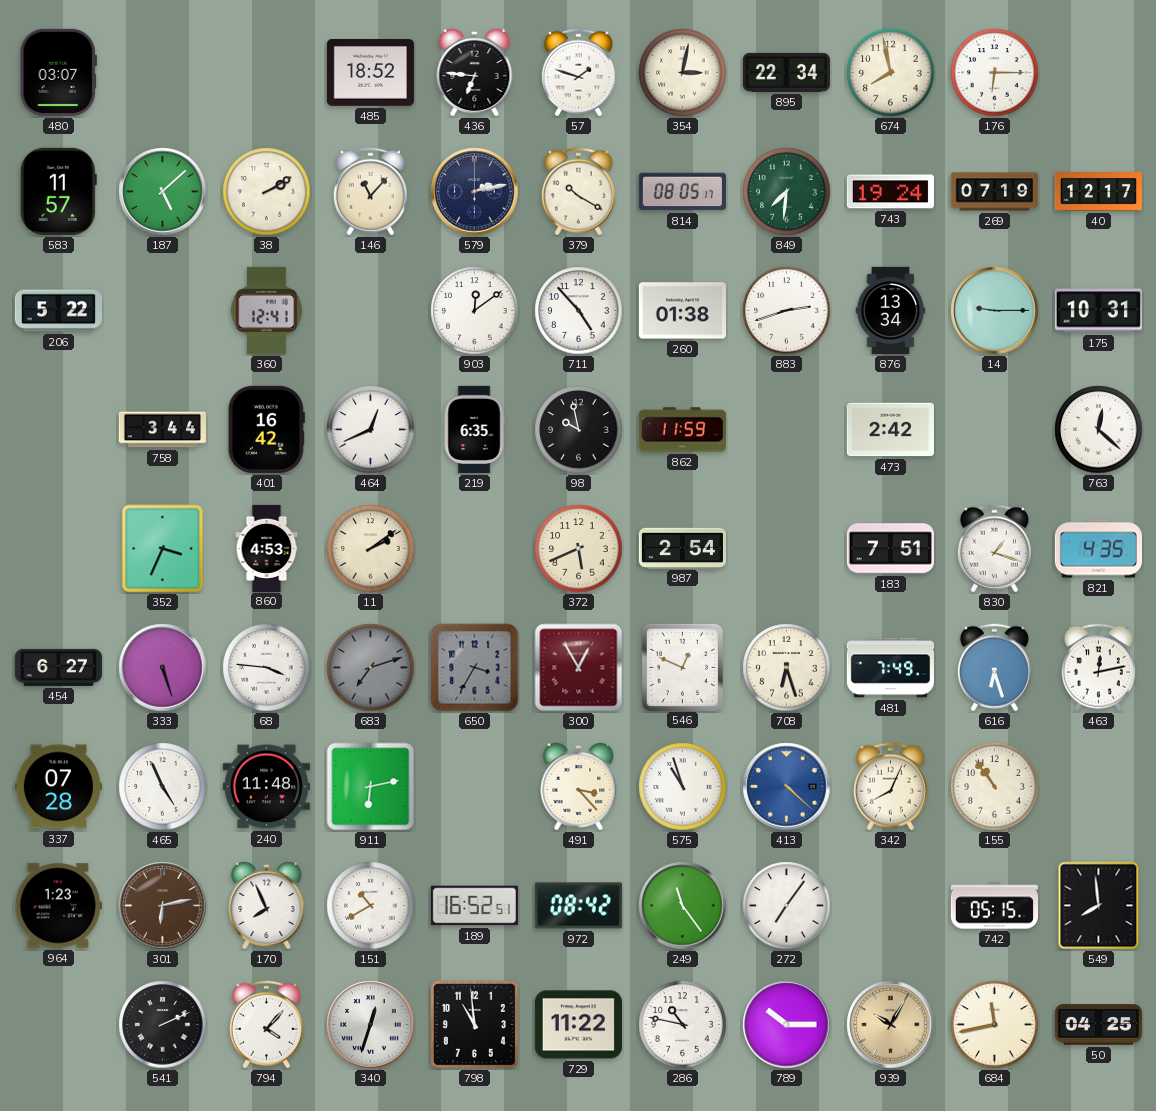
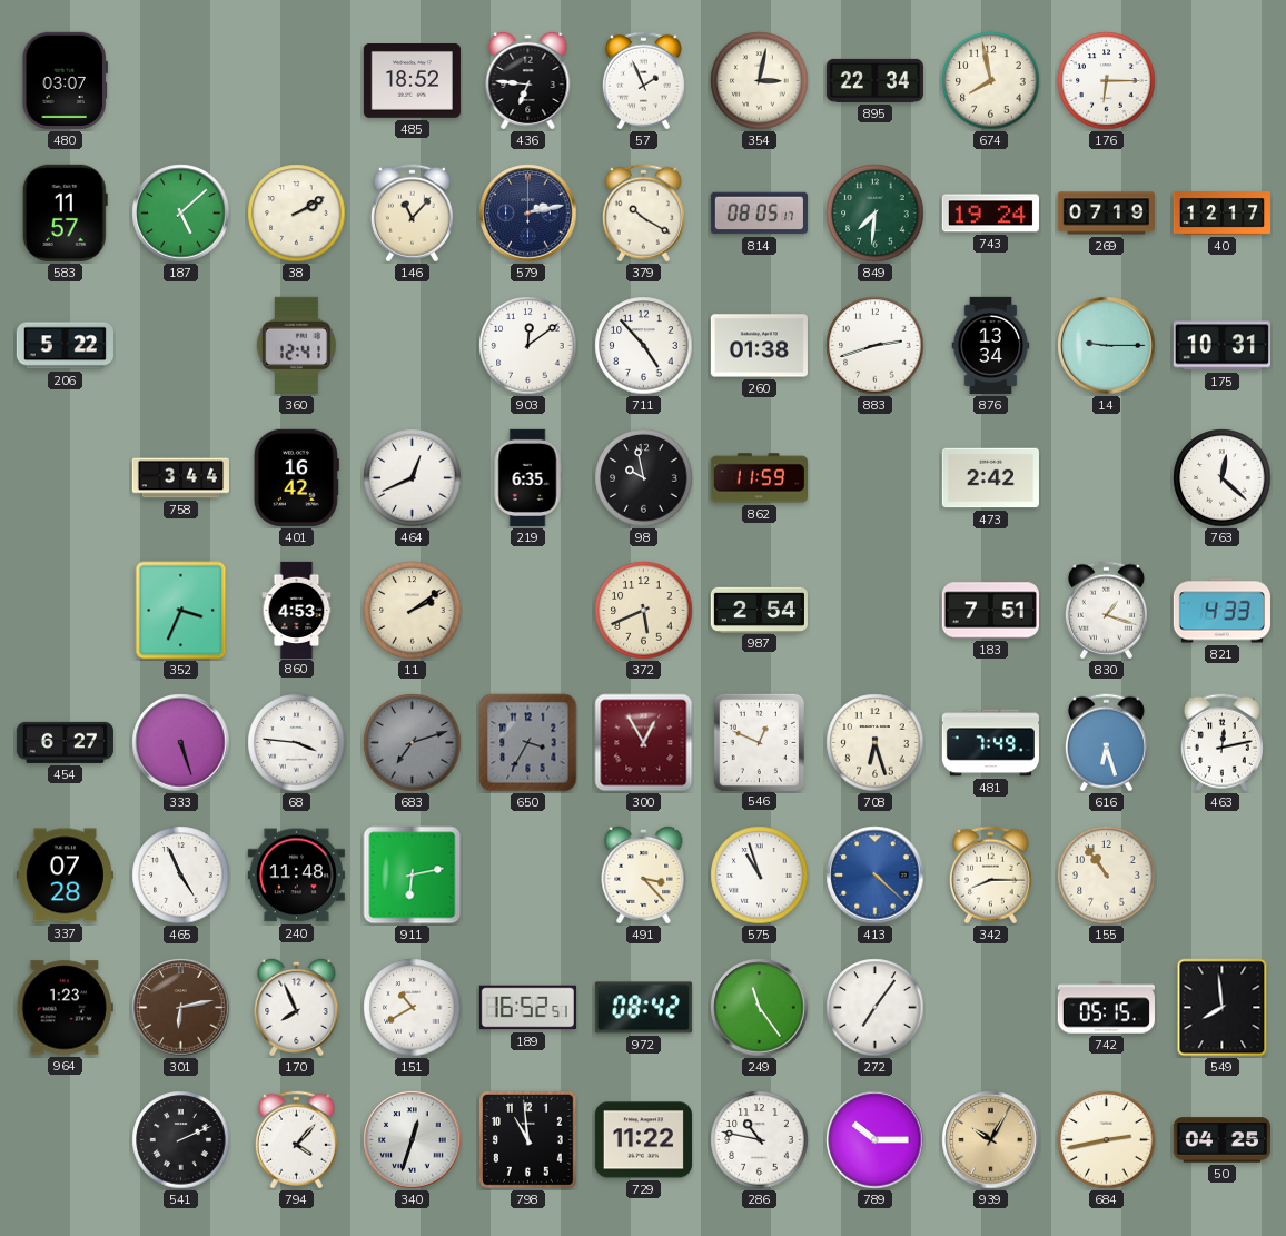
57: 1:48 -> 1:56
821: 4:35 -> 4:33
342: 8:04 -> 8:15
684: 11:43 -> 2:43
